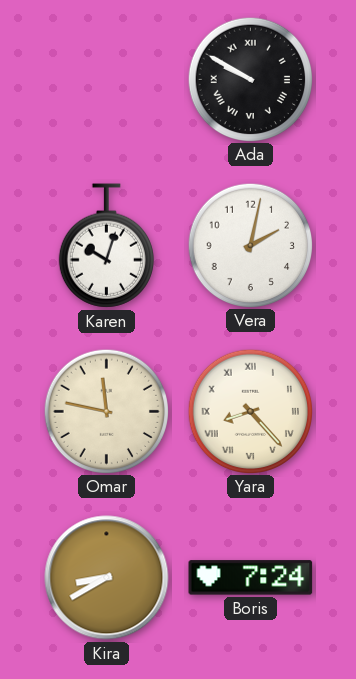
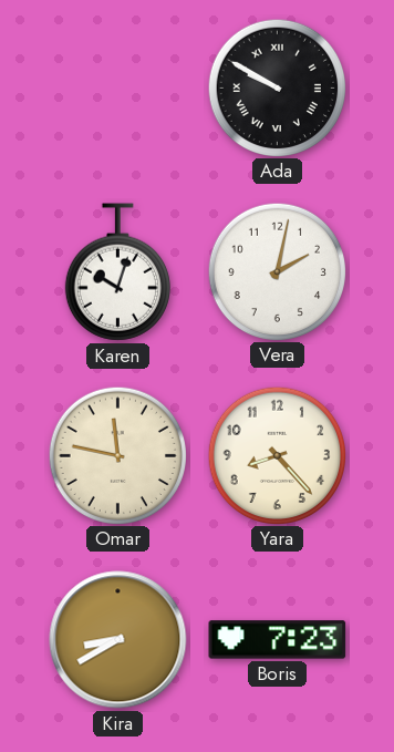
Yara numerals: Roman -> Arabic
Boris: 7:24 -> 7:23
